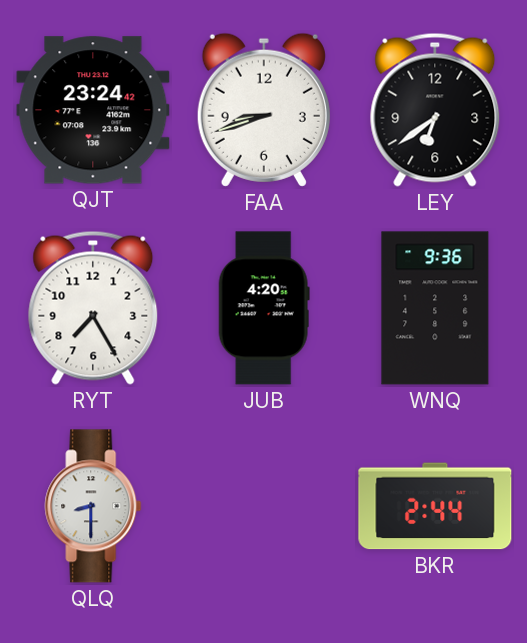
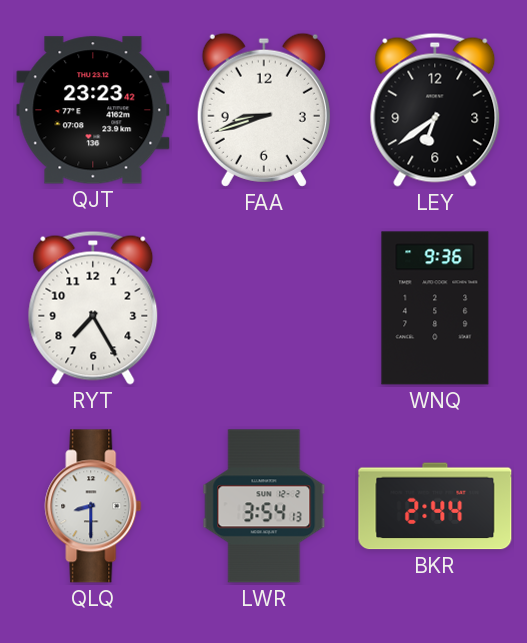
QJT: 23:24 -> 23:23
JUB: 4:20 -> none
LWR: none -> 3:54
